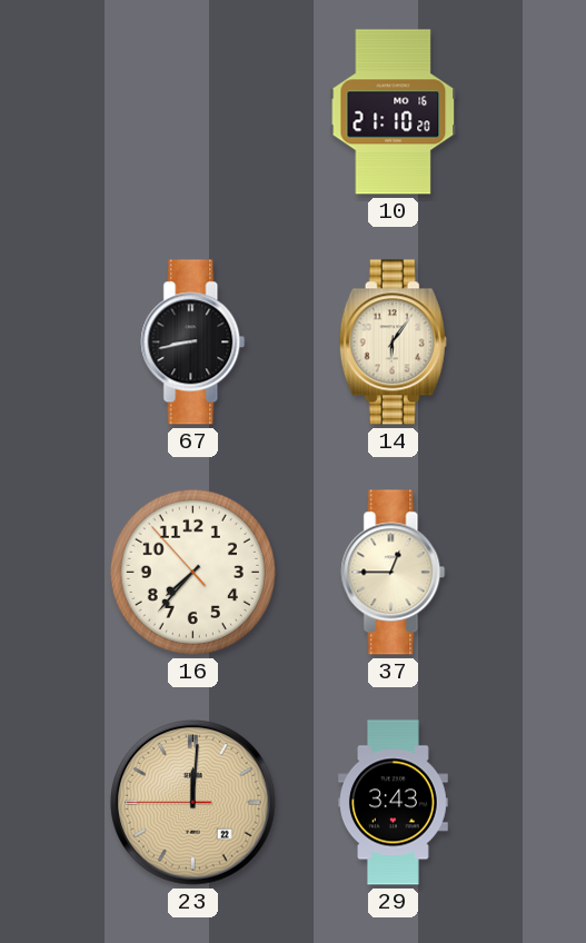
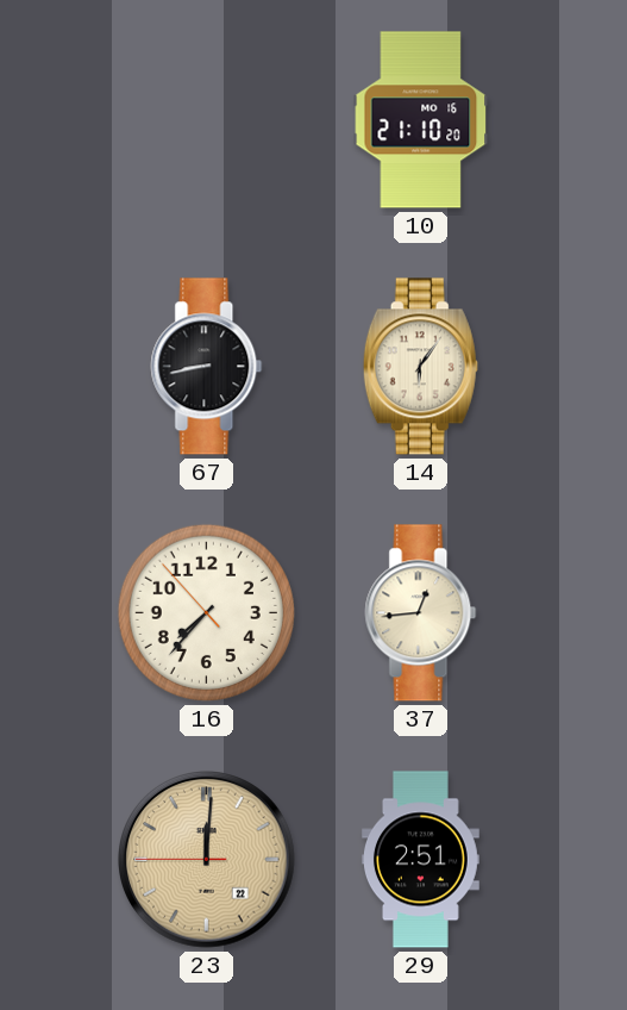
37: 12:45 -> 12:44
29: 3:43 -> 2:51
